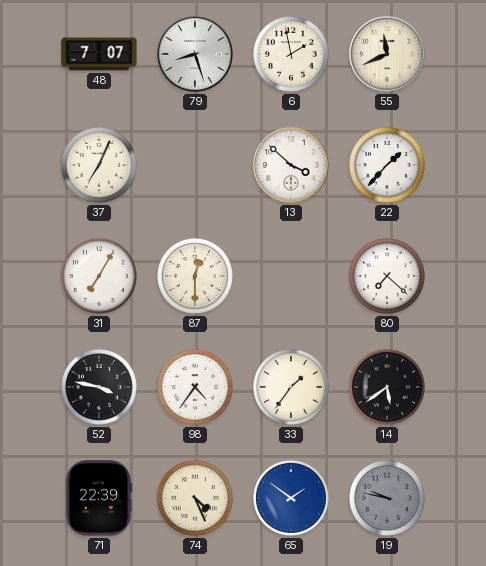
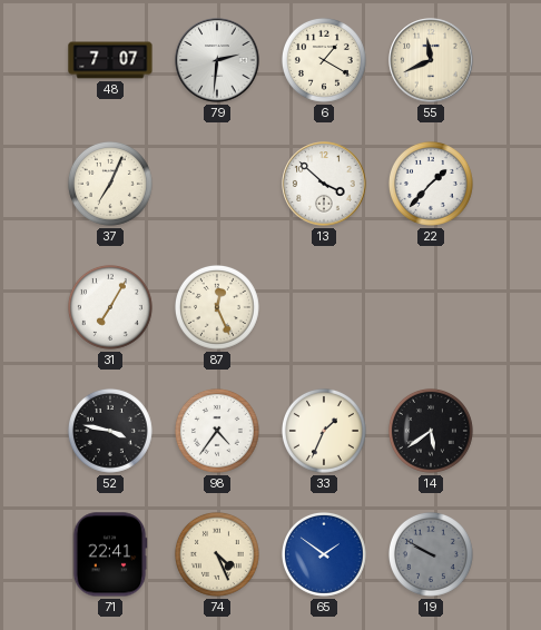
79: 8:27 -> 2:31
6: 1:58 -> 1:20
87: 12:30 -> 12:26
80: 7:22 -> none
33: 1:36 -> 1:34
71: 22:39 -> 22:41
19: 9:47 -> 9:50
